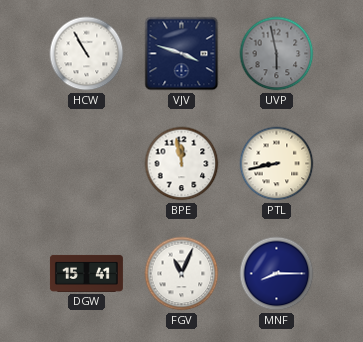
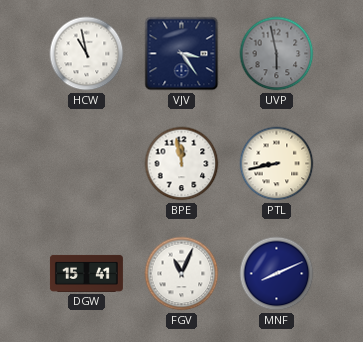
HCW: 10:55 -> 10:58
VJV: 3:48 -> 3:24
MNF: 8:15 -> 8:11
